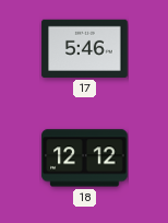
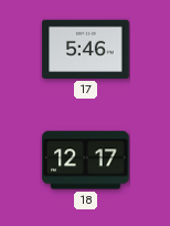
18: 12:12 -> 12:17
